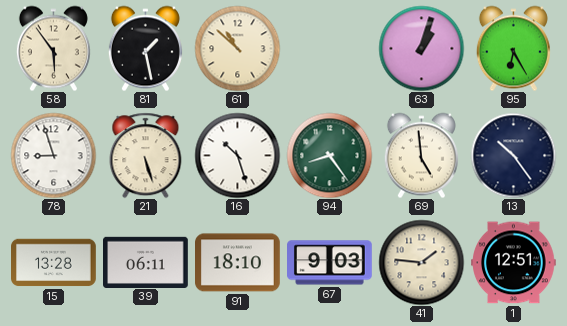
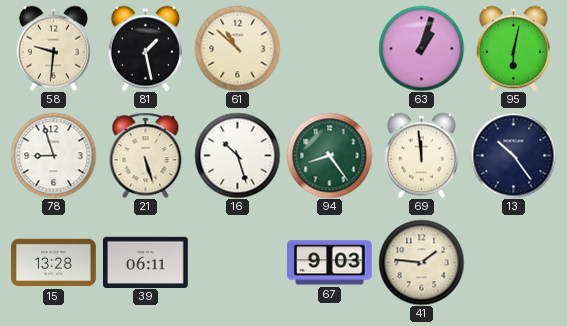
58: 5:54 -> 9:31
95: 6:25 -> 6:02
69: 4:59 -> 11:59
91: 18:10 -> none
1: 12:51 -> none
